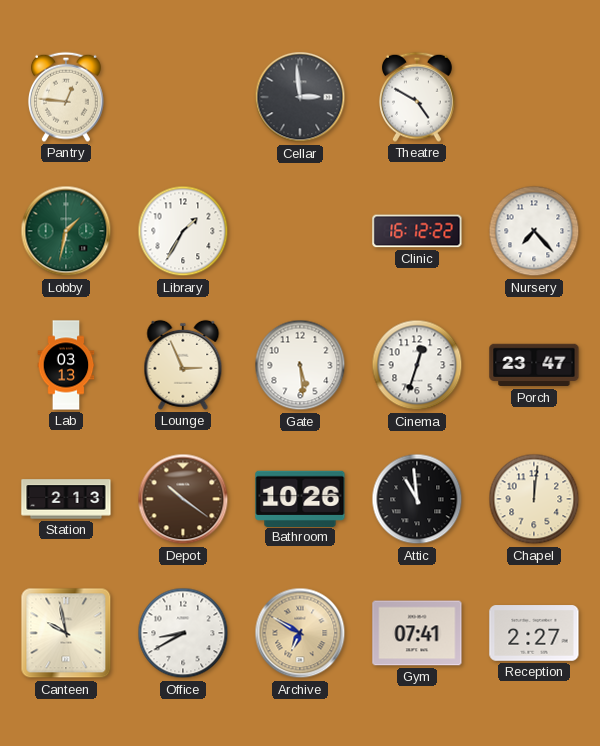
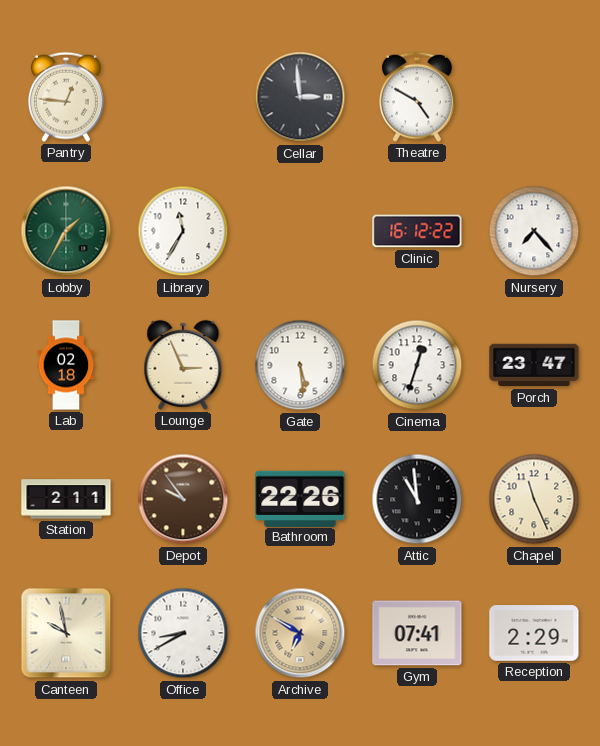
Lobby: 1:32 -> 1:35
Library: 1:35 -> 11:35
Lab: 03:13 -> 02:18
Station: 2:13 -> 2:11
Depot: 10:21 -> 9:54
Bathroom: 10:26 -> 22:26
Chapel: 12:01 -> 11:26
Reception: 2:27 -> 2:29
